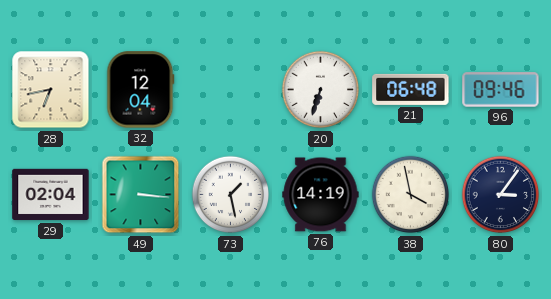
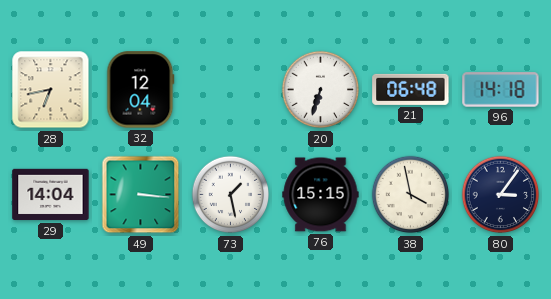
96: 09:46 -> 14:18
29: 02:04 -> 14:04
76: 14:19 -> 15:15
